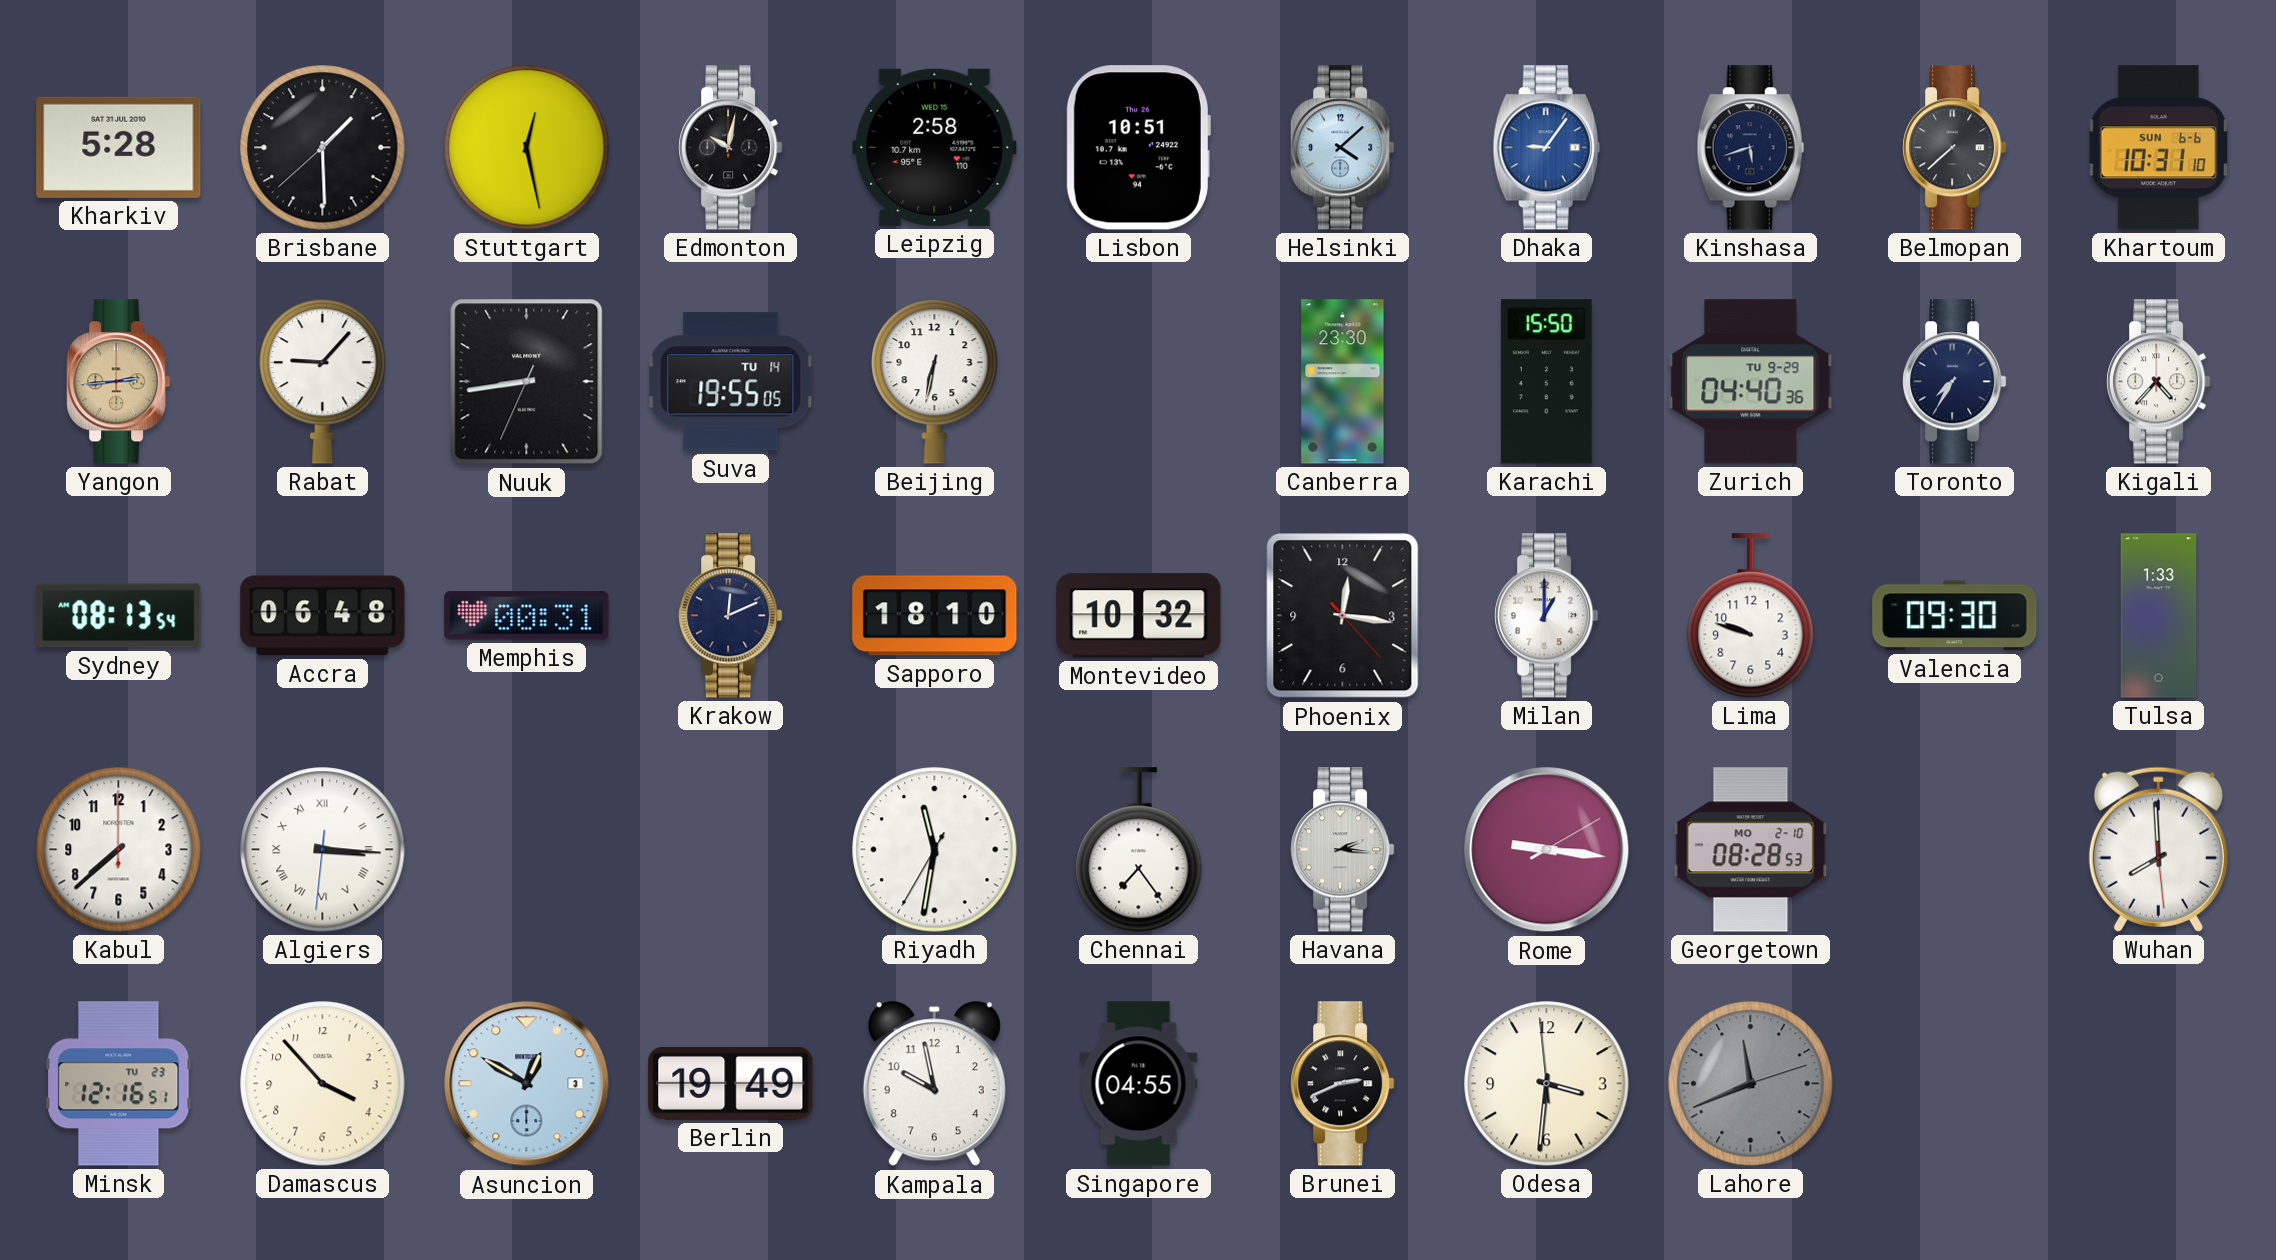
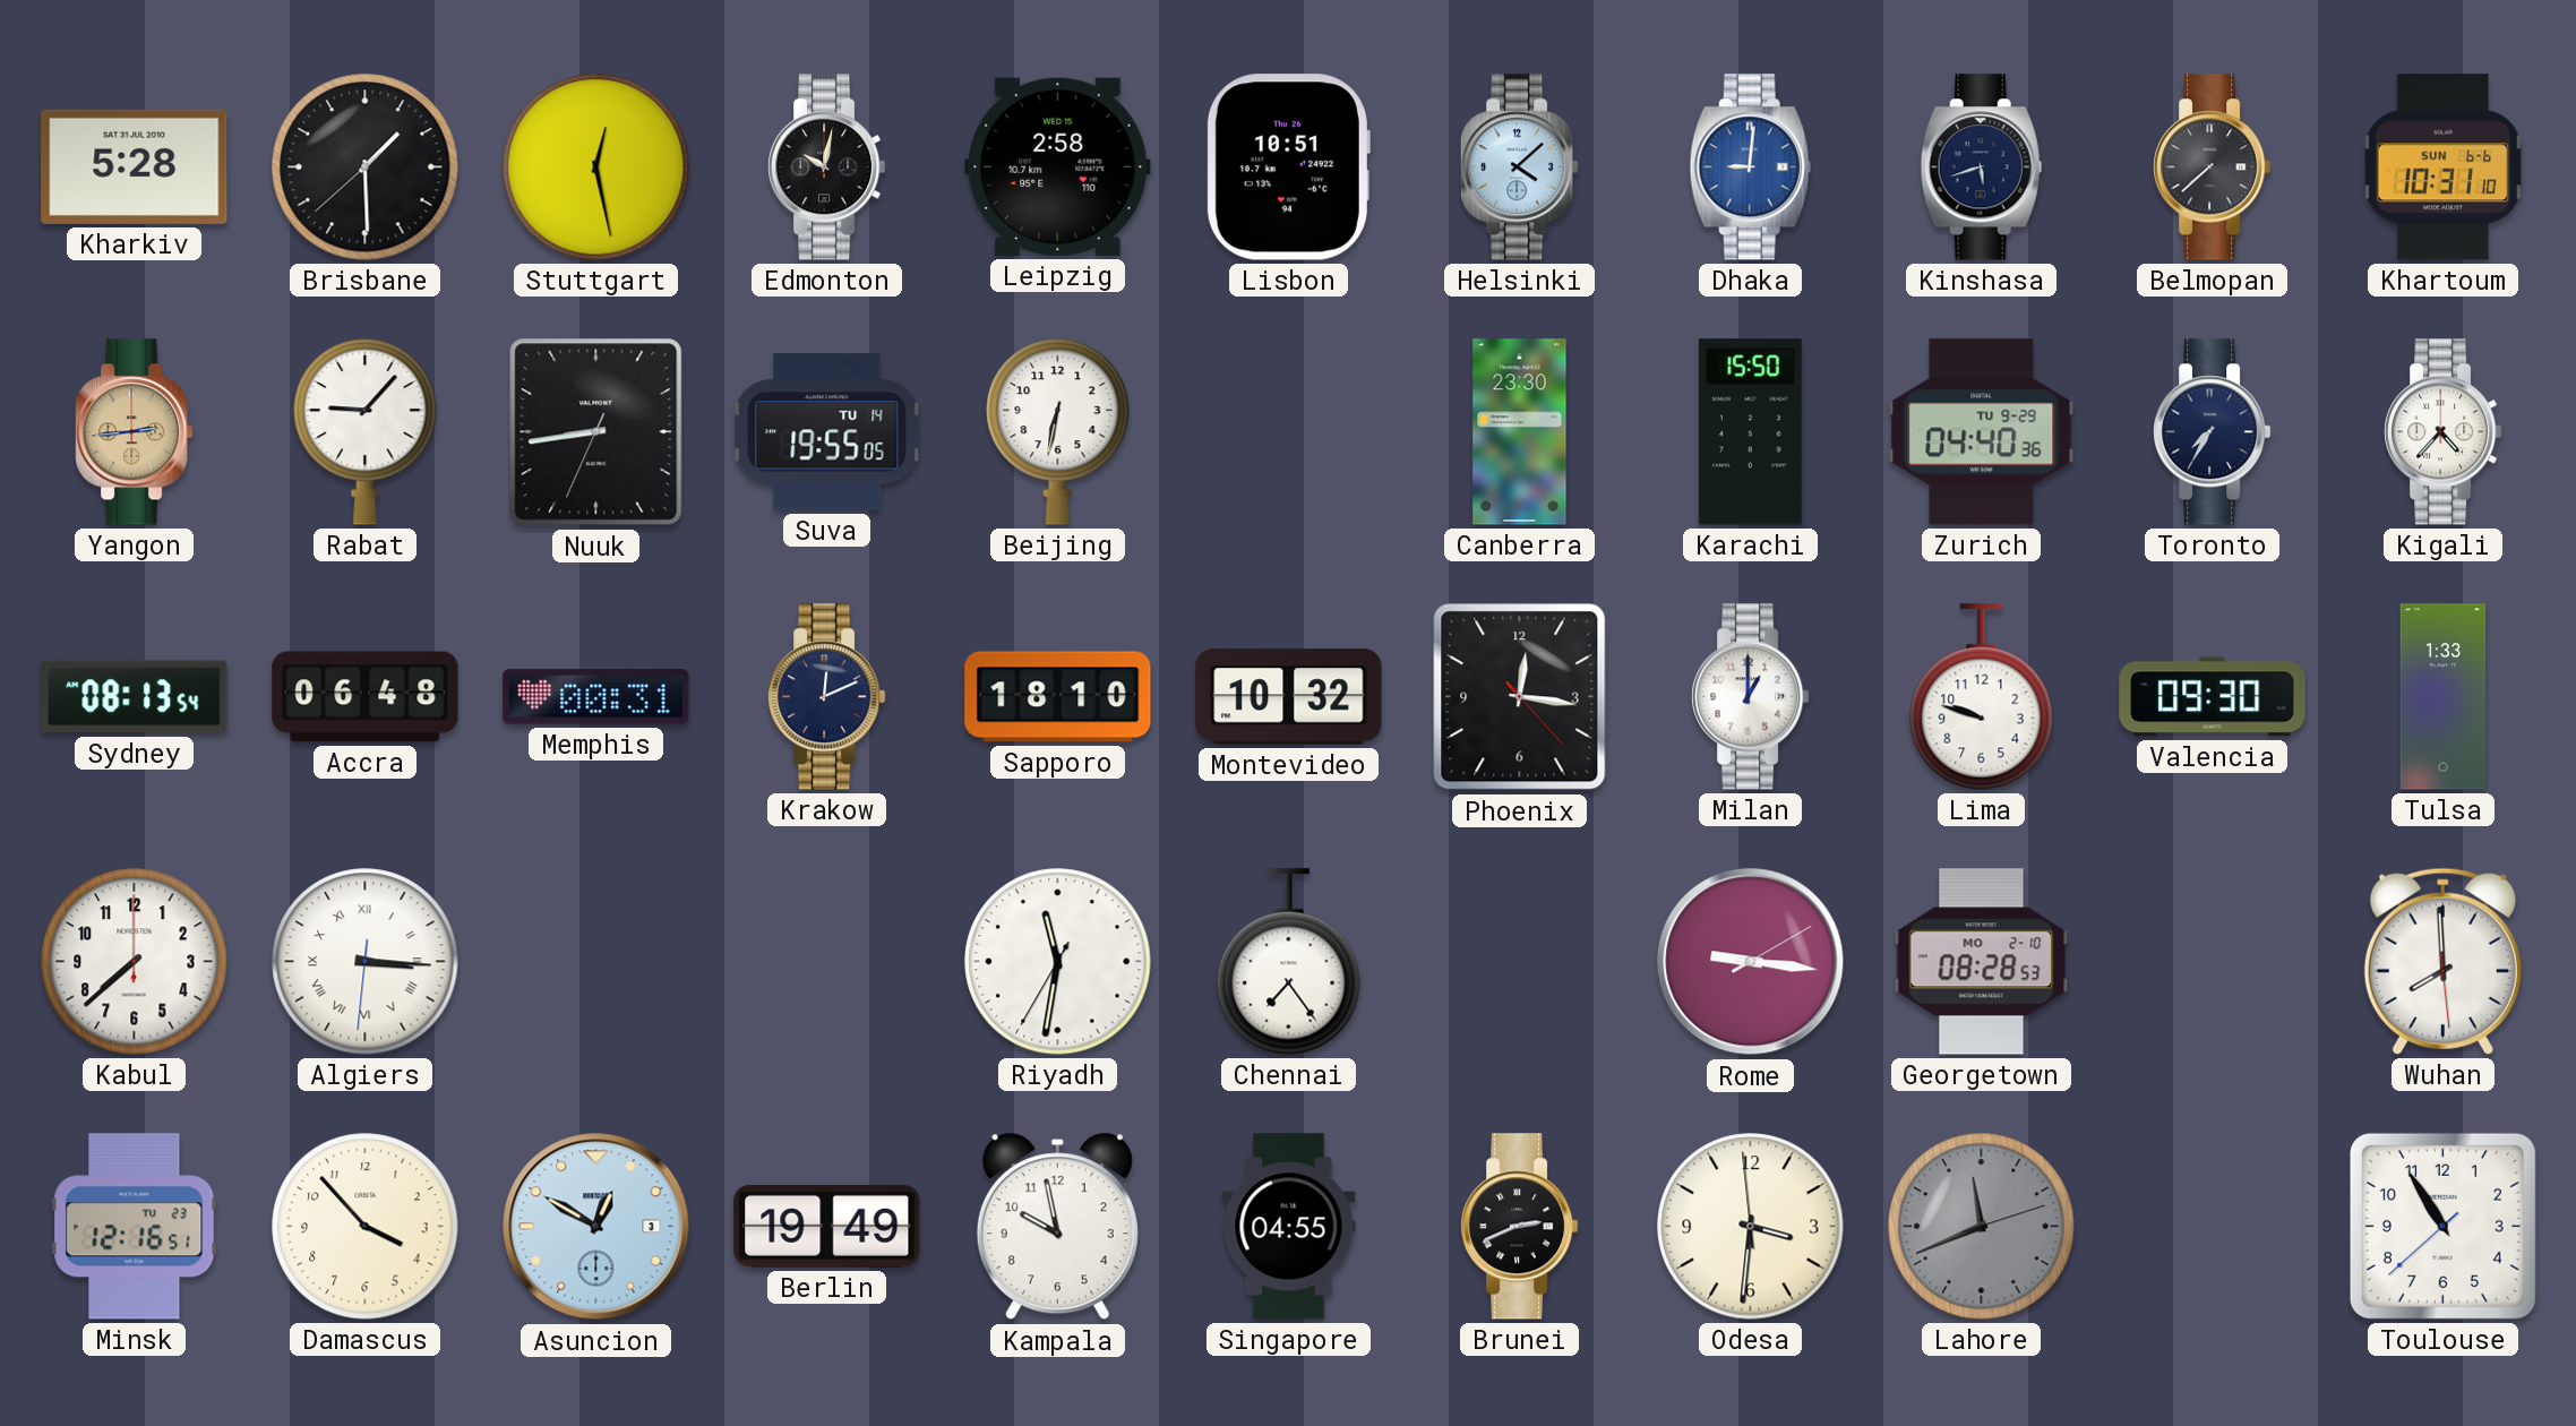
Dhaka: 9:06 -> 9:01
Havana: 2:16 -> none
Toulouse: none -> 10:54
